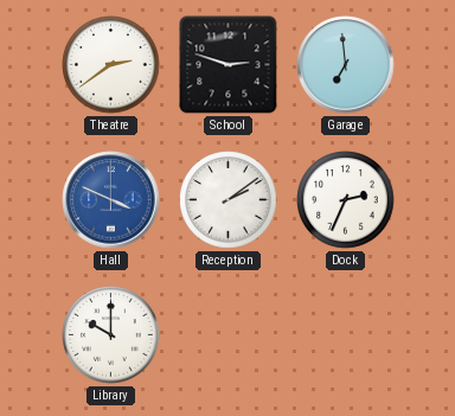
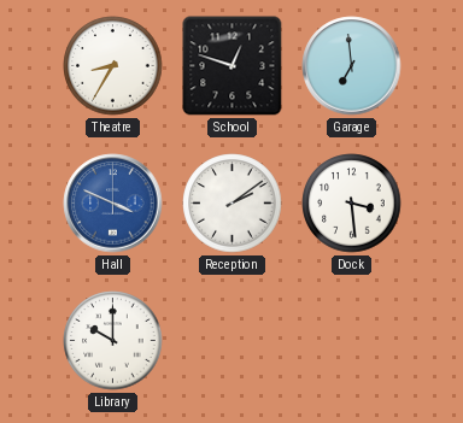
Theatre: 2:39 -> 8:35
School: 2:48 -> 12:48
Dock: 2:34 -> 3:29
